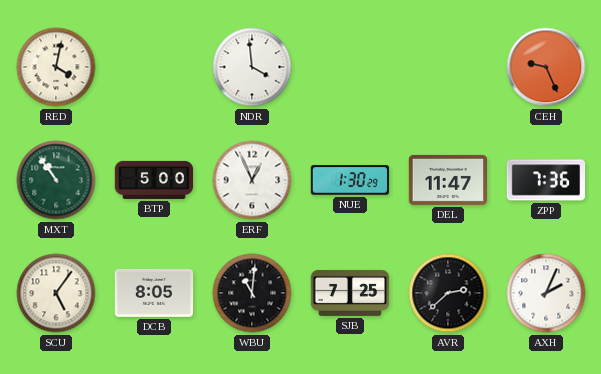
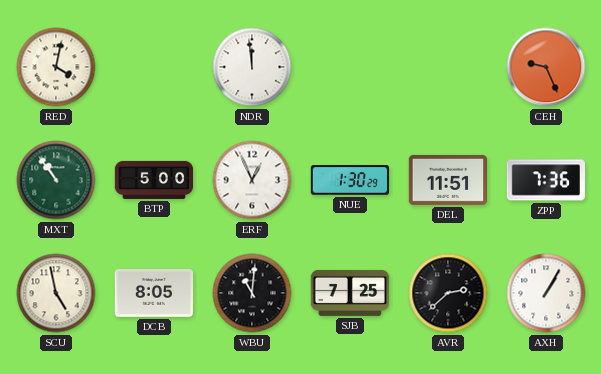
NDR: 3:59 -> 11:59
DEL: 11:47 -> 11:51
SCU: 5:06 -> 4:58
AXH: 2:04 -> 1:05
